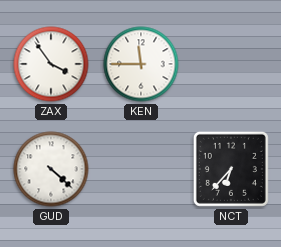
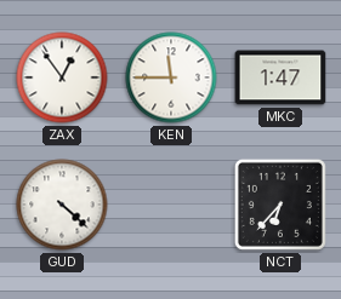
ZAX: 3:54 -> 12:54
MKC: none -> 1:47
